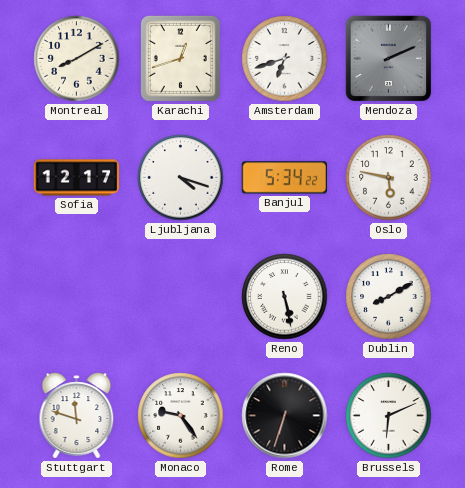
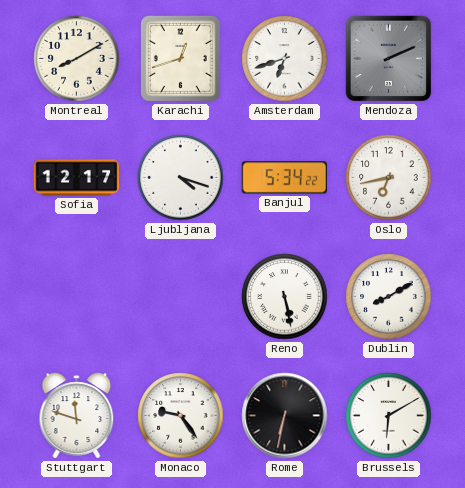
Oslo: 5:47 -> 6:43
Rome: 6:33 -> 6:32
Brussels: 6:11 -> 6:10
